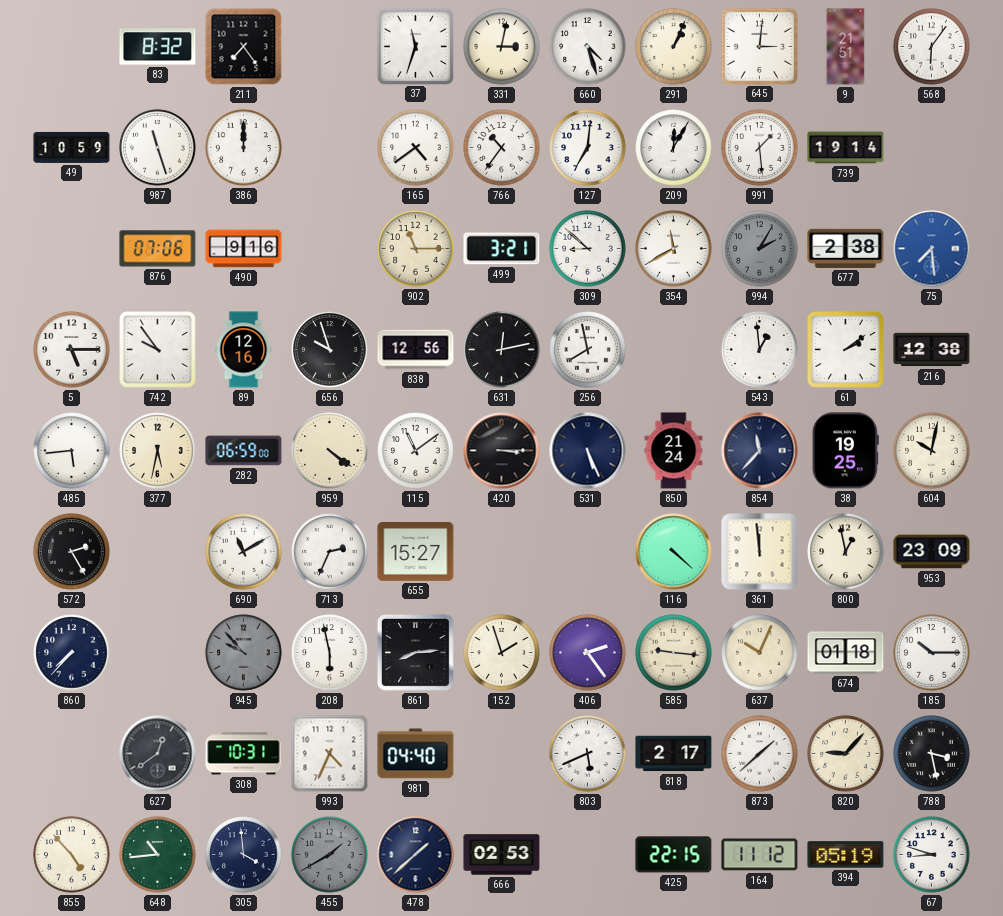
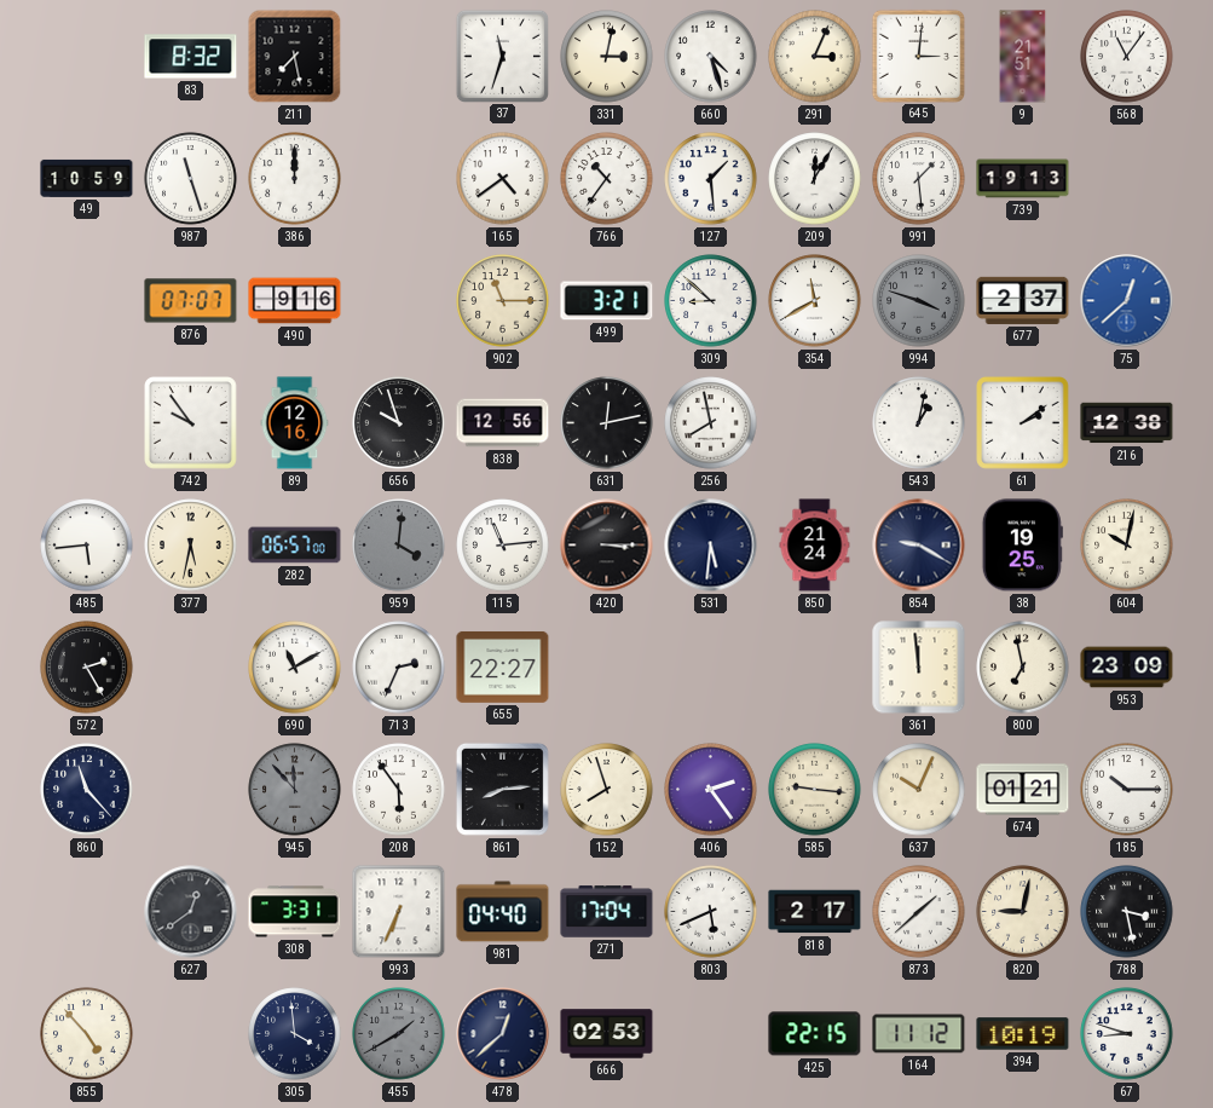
211: 7:24 -> 7:28
291: 1:04 -> 3:04
568: 6:06 -> 11:06
127: 7:01 -> 1:29
739: 19:14 -> 19:13
876: 07:06 -> 07:07
994: 2:05 -> 3:48
677: 2:38 -> 2:37
75: 7:29 -> 12:38
5: 5:15 -> none
543: 12:59 -> 1:02
282: 06:59 -> 06:57
959: 4:21 -> 4:01
959 dial: cream -> grey
115: 11:09 -> 11:14
531: 5:26 -> 5:31
854: 11:37 -> 9:20
655: 15:27 -> 22:27
116: 4:22 -> none
800: 12:58 -> 6:58
860: 7:37 -> 11:23
945: 9:53 -> 11:53
208: 5:58 -> 5:54
152: 1:57 -> 7:57
674: 01:18 -> 01:21
308: 10:31 -> 3:31
993: 4:34 -> 6:34
271: none -> 17:04
820: 9:07 -> 9:02
648: 10:44 -> none
478: 1:38 -> 12:38
394: 05:19 -> 10:19
